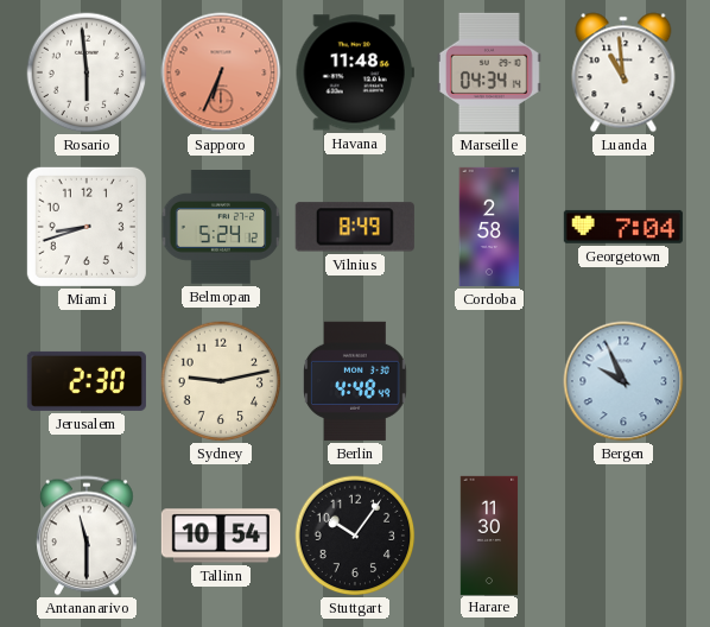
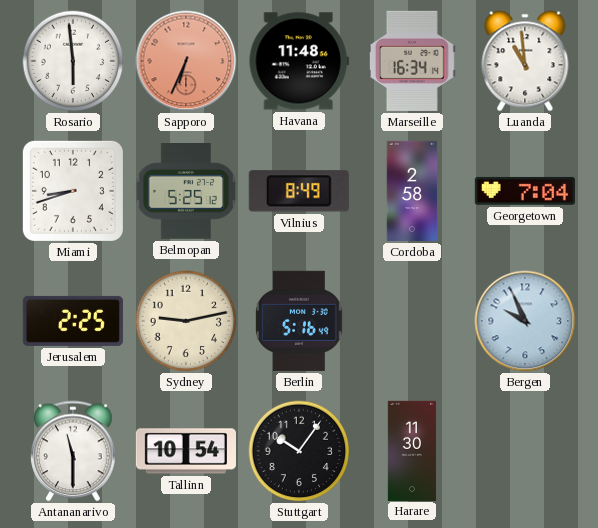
Marseille: 04:34 -> 16:34
Belmopan: 5:24 -> 5:25
Jerusalem: 2:30 -> 2:25
Berlin: 4:48 -> 5:16
